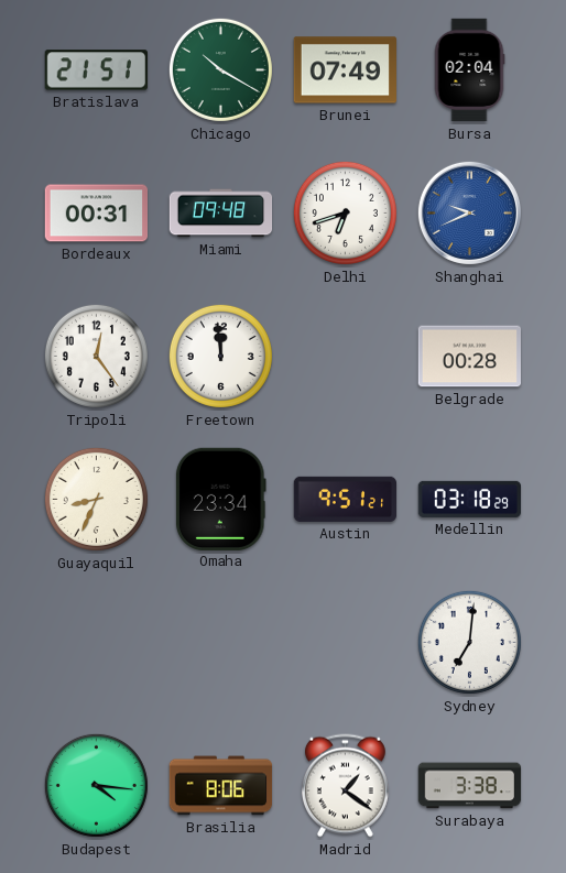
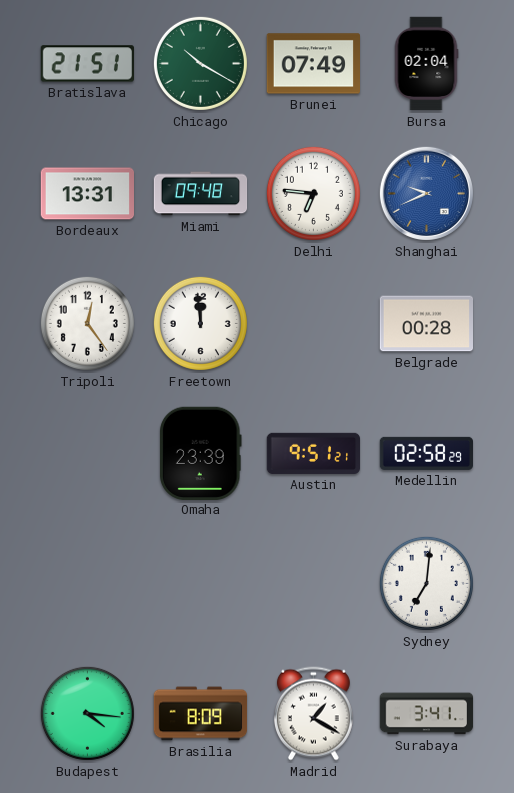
Bordeaux: 00:31 -> 13:31
Delhi: 6:42 -> 6:46
Guayaquil: 8:34 -> none
Omaha: 23:34 -> 23:39
Medellin: 03:18 -> 02:58
Brasilia: 8:06 -> 8:09
Madrid: 1:21 -> 1:20
Surabaya: 3:38 -> 3:41
